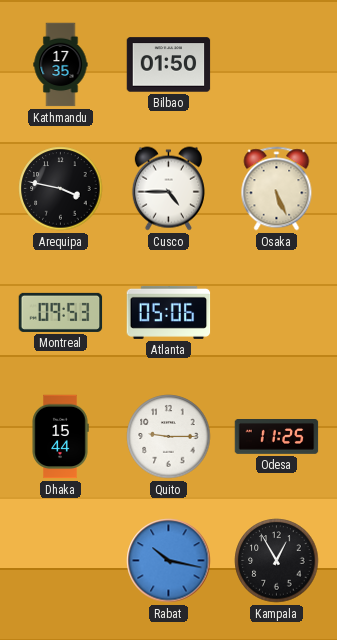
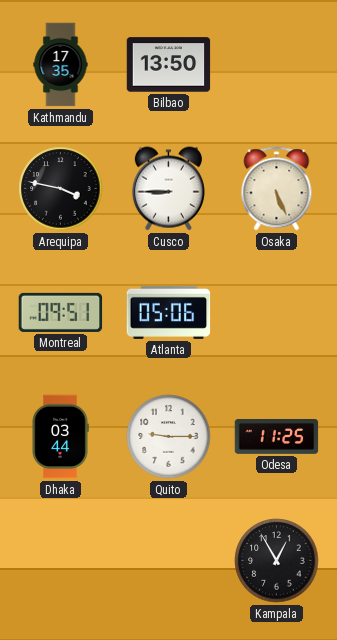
Bilbao: 01:50 -> 13:50
Cusco: 4:45 -> 8:45
Montreal: 09:53 -> 09:51
Dhaka: 15:44 -> 03:44
Rabat: 10:17 -> none
